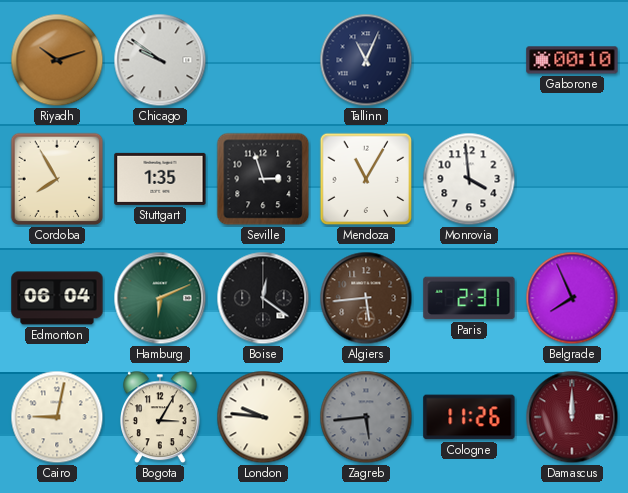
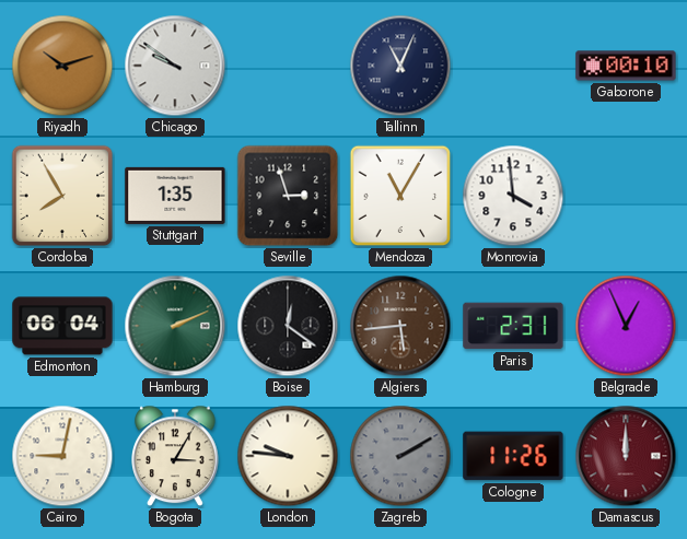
Hamburg: 6:11 -> 2:11
Belgrade: 7:56 -> 12:56
Zagreb: 5:44 -> 2:10
